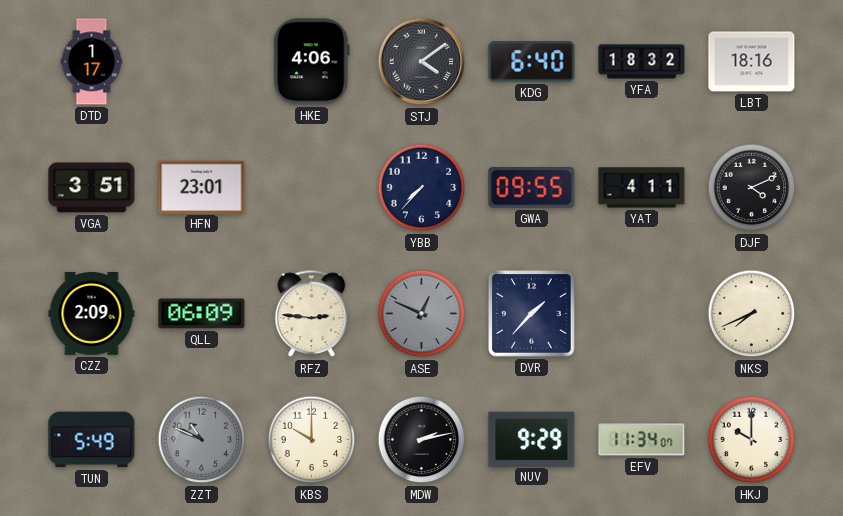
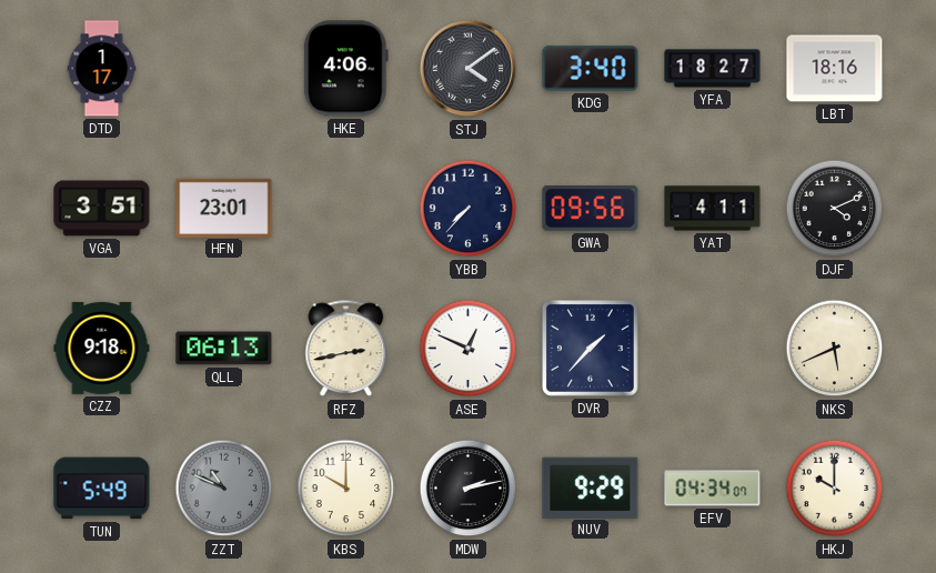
KDG: 6:40 -> 3:40
YFA: 18:32 -> 18:27
GWA: 09:55 -> 09:56
CZZ: 2:09 -> 9:18
QLL: 06:09 -> 06:13
RFZ: 2:46 -> 2:43
ASE dial: grey -> white
NKS: 7:41 -> 5:41
EFV: 11:34 -> 04:34
